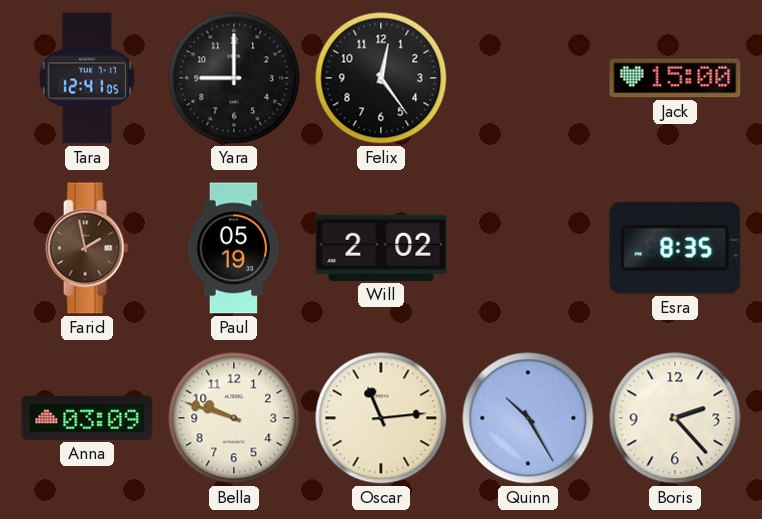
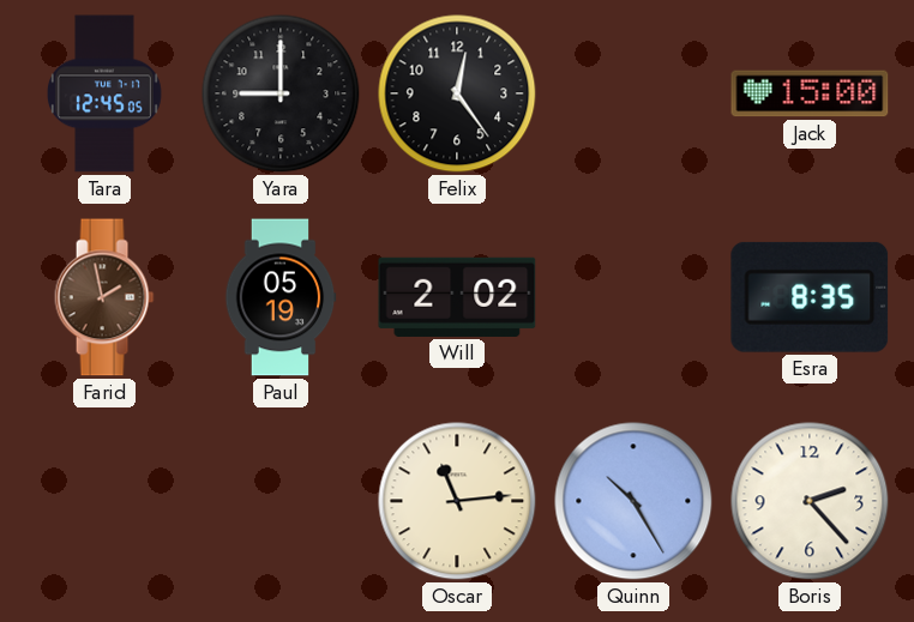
Tara: 12:41 -> 12:45
Anna: 03:09 -> none
Bella: 9:48 -> none
